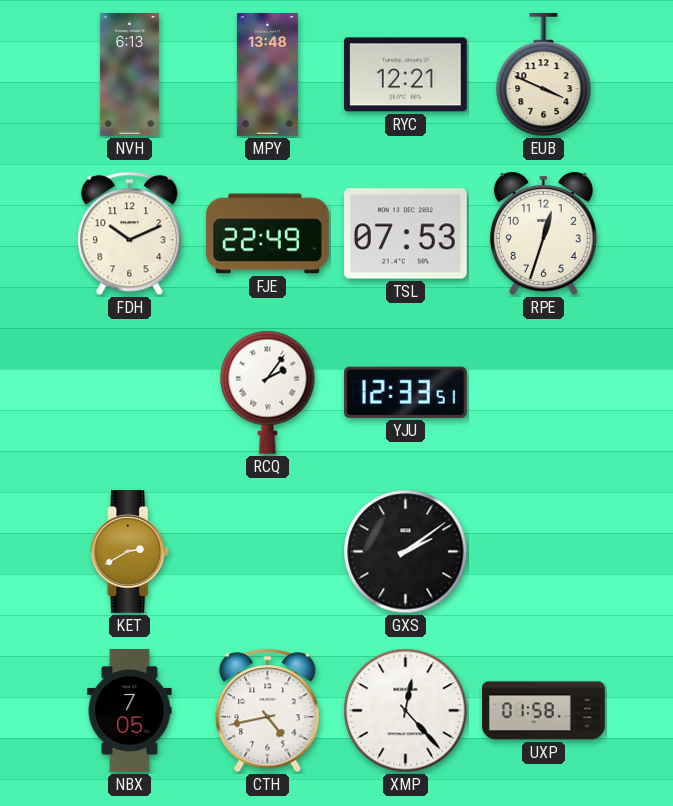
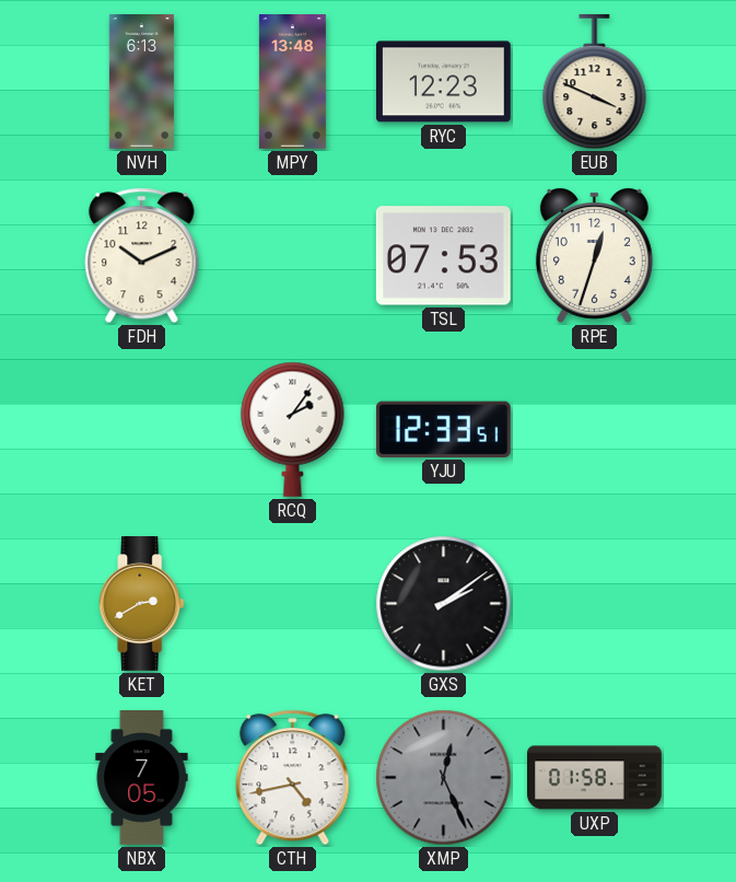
RYC: 12:21 -> 12:23
FJE: 22:49 -> none
XMP: 12:23 -> 12:26
XMP dial: white -> grey
